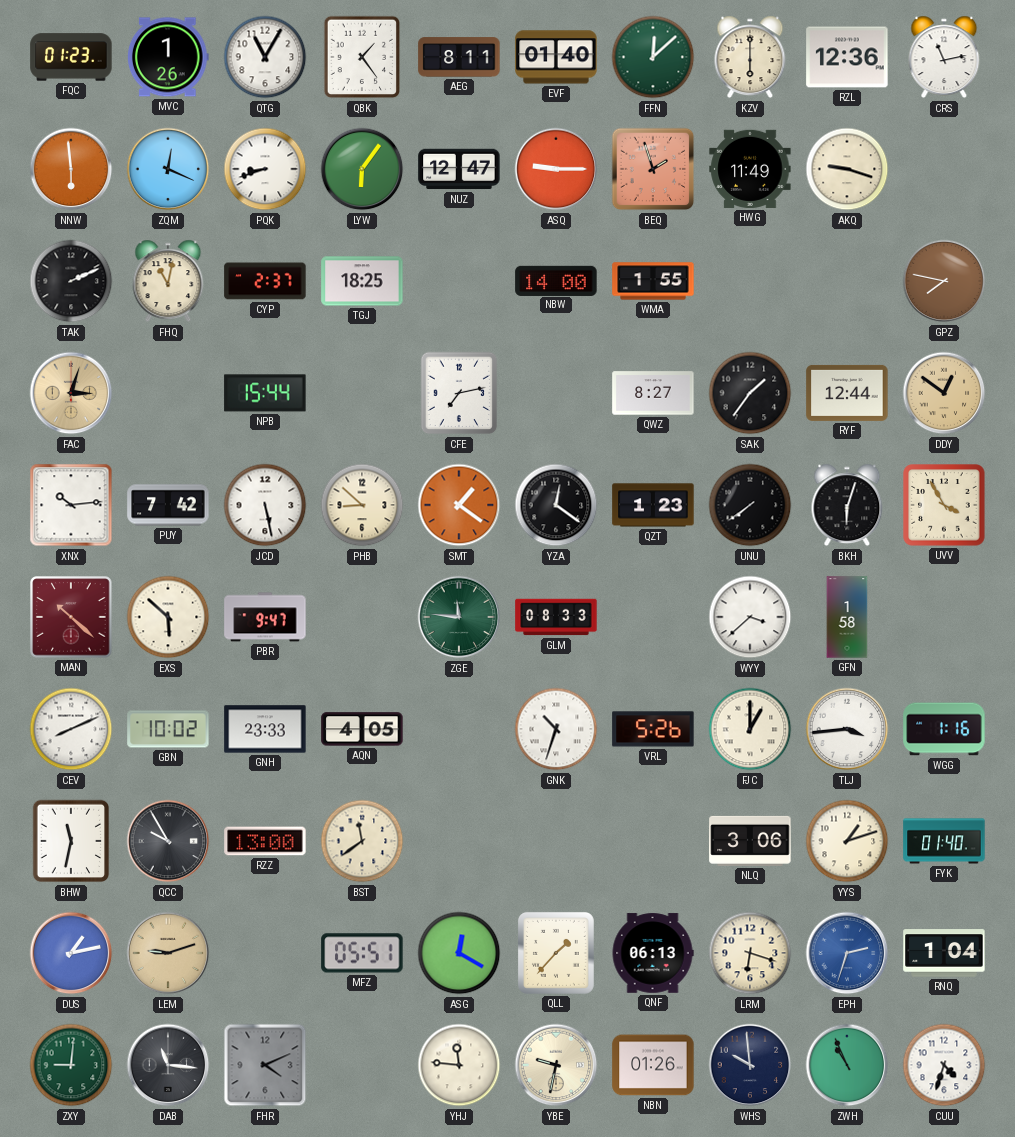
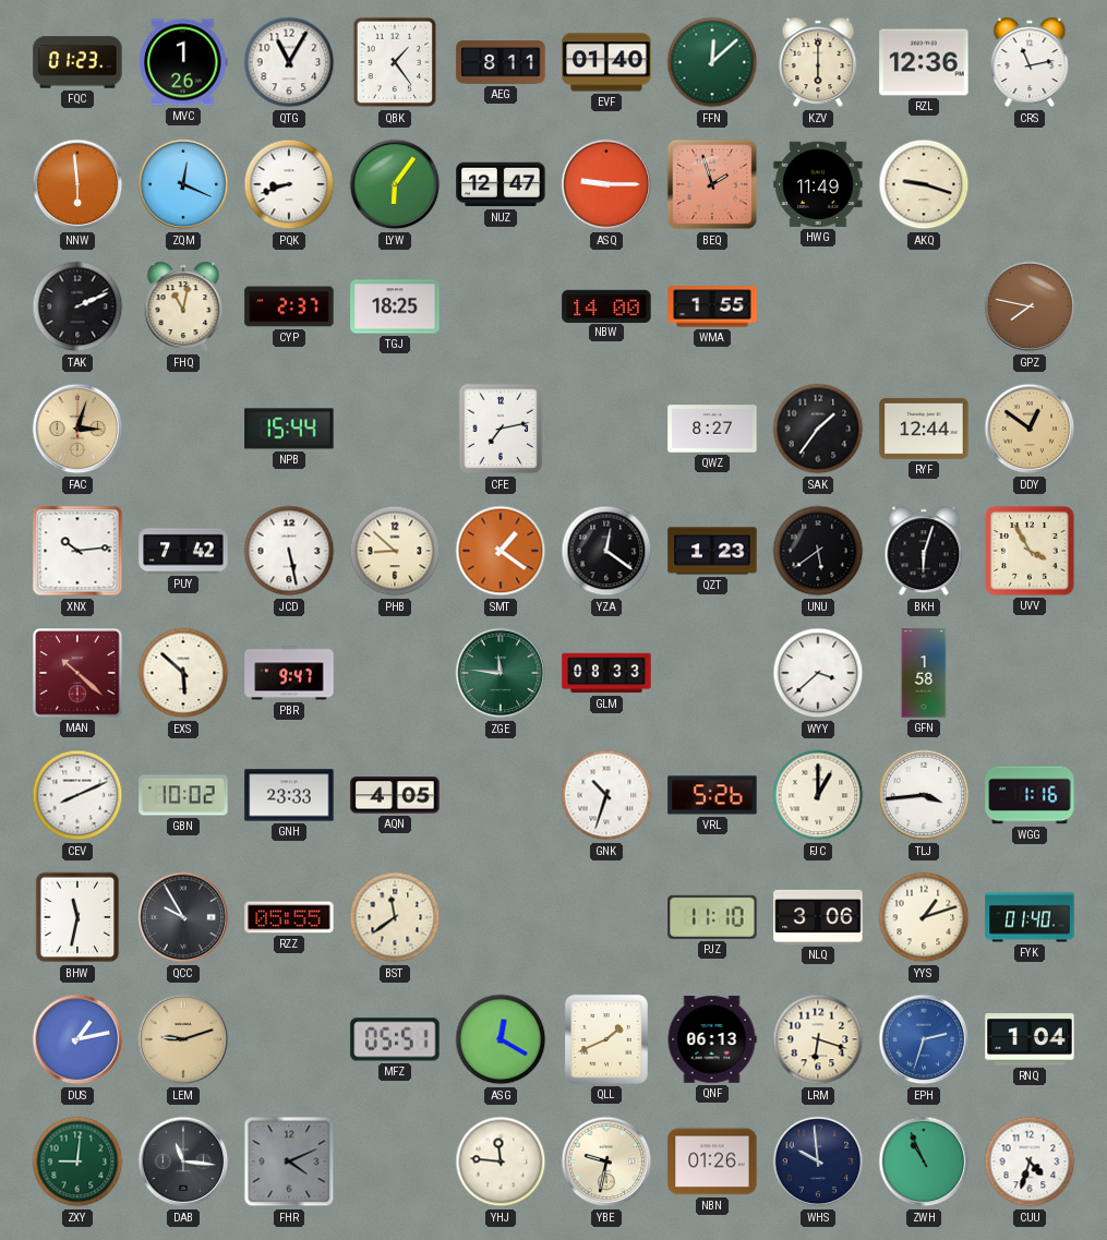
UNU: 7:39 -> 5:39
RZZ: 13:00 -> 05:55
PJZ: none -> 11:10
QLL: 1:37 -> 1:41
